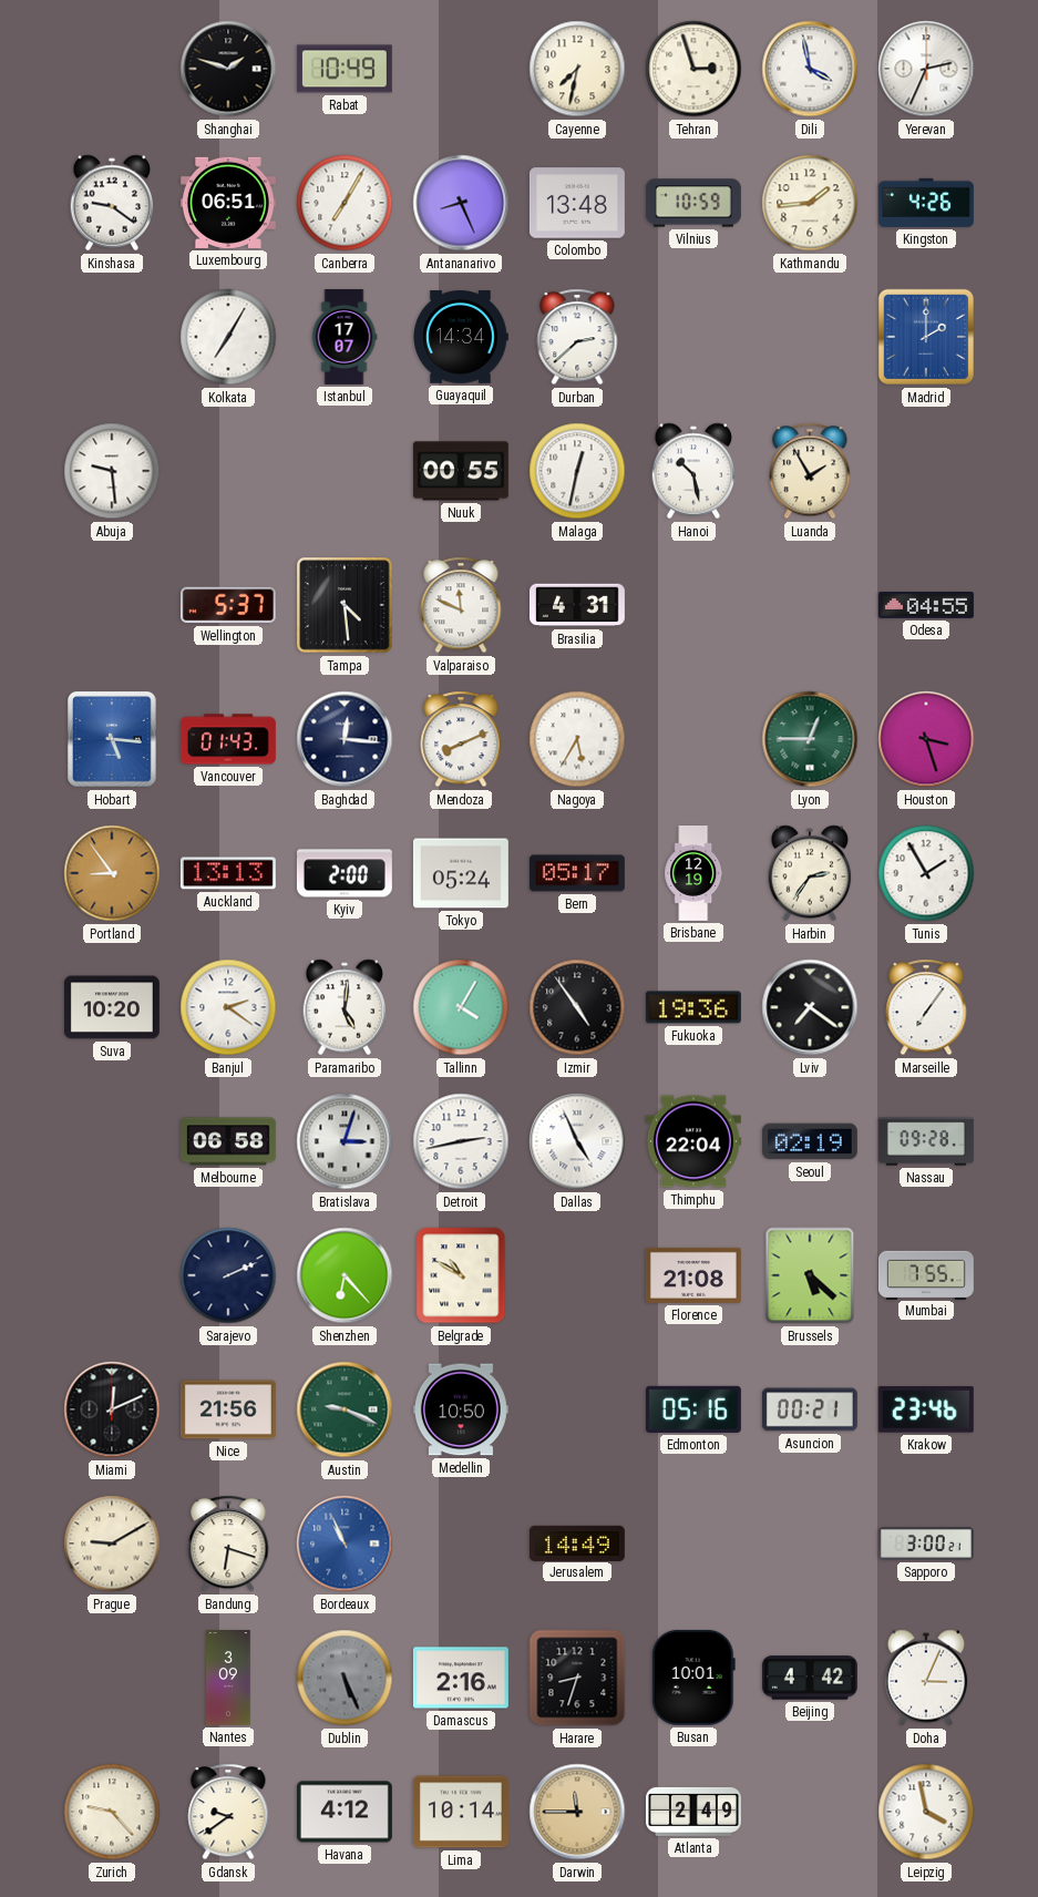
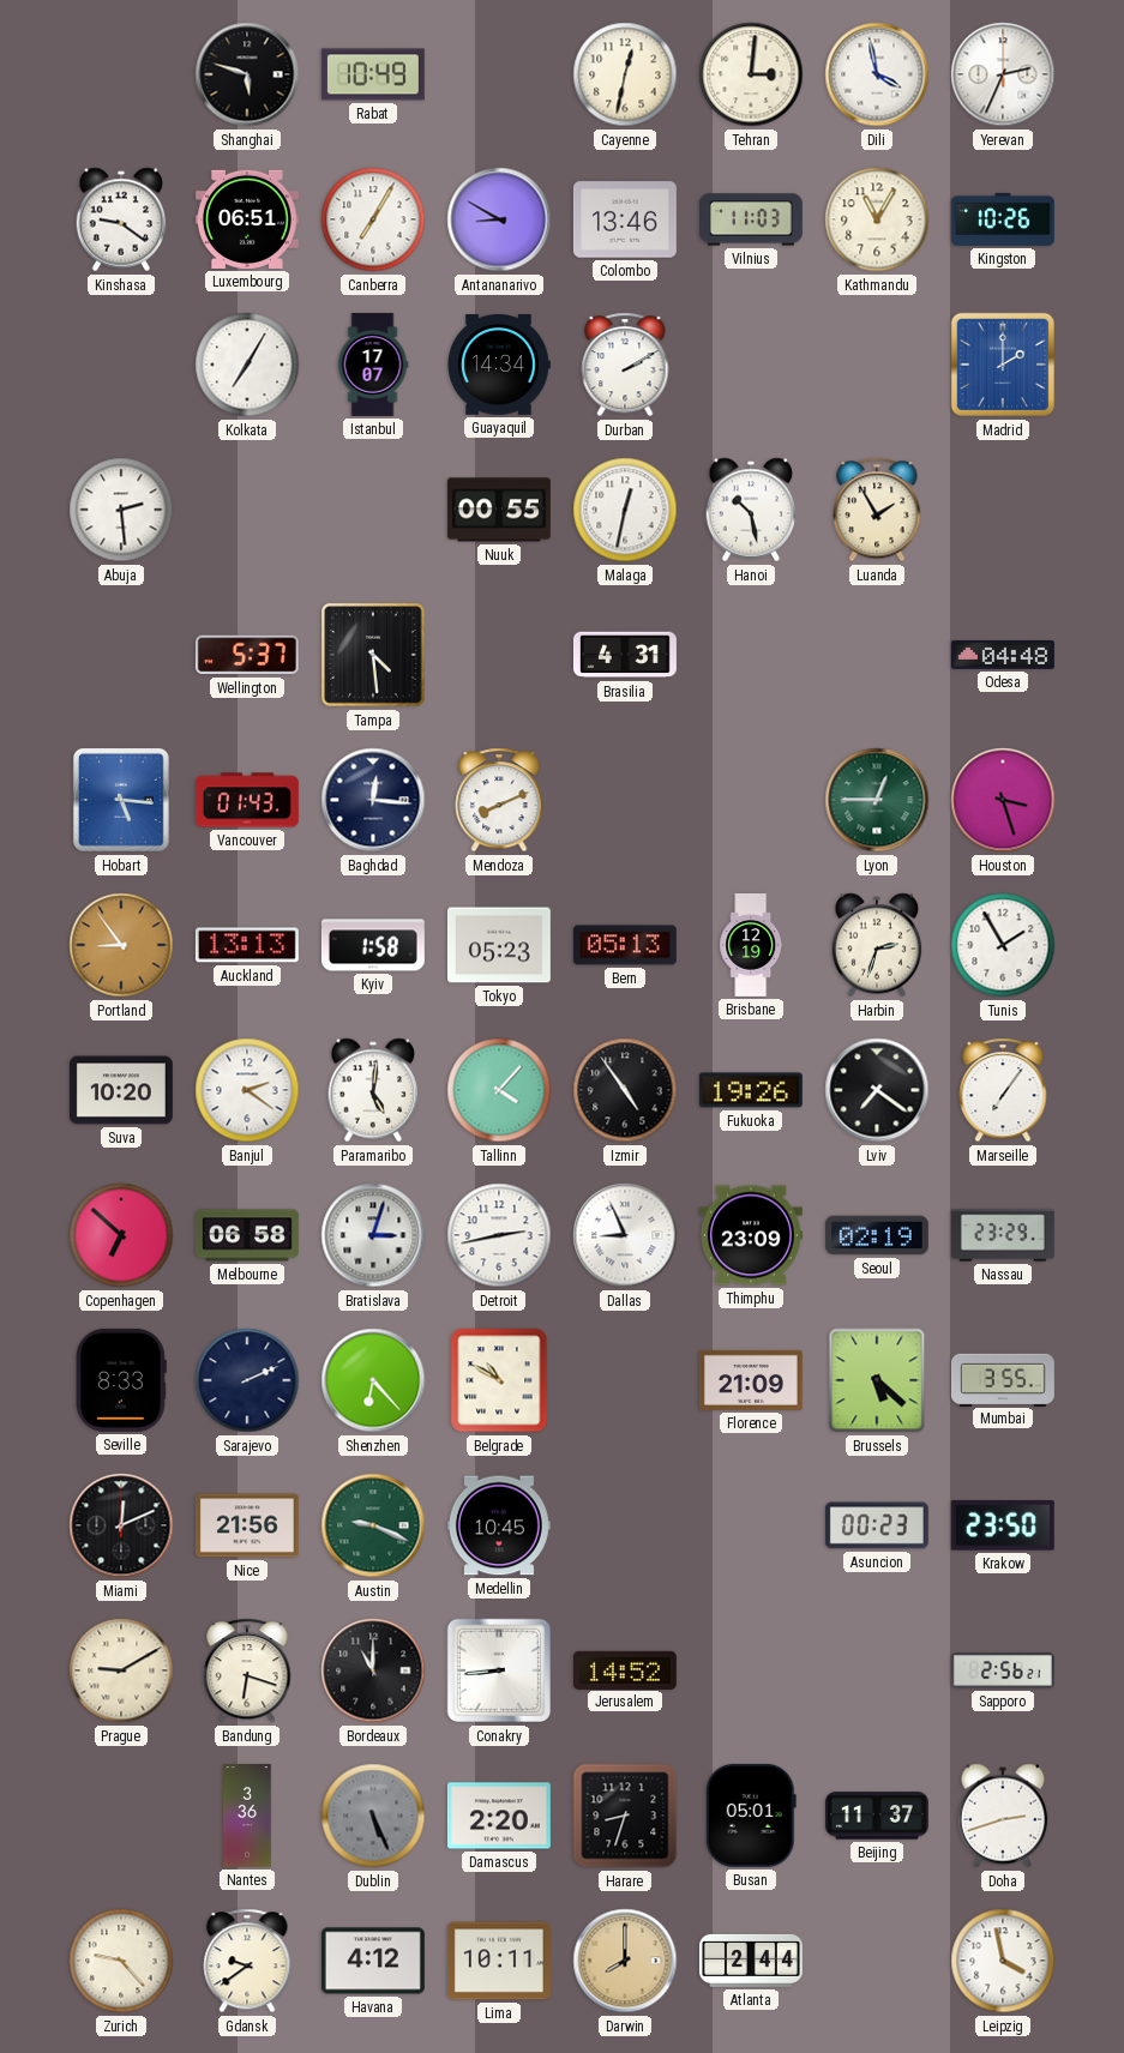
Shanghai: 1:48 -> 5:48
Cayenne: 7:32 -> 12:32
Tehran: 2:57 -> 3:01
Antananarivo: 8:26 -> 8:50
Colombo: 13:48 -> 13:46
Vilnius: 10:59 -> 11:03
Kathmandu: 1:44 -> 11:05
Kingston: 4:26 -> 10:26
Durban: 2:38 -> 2:10
Abuja: 9:29 -> 2:29
Valparaiso: 11:49 -> none
Odesa: 04:55 -> 04:48
Nagoya: 5:35 -> none
Kyiv: 2:00 -> 1:58
Tokyo: 05:24 -> 05:23
Bern: 05:17 -> 05:13
Harbin: 2:36 -> 2:33
Tallinn: 4:05 -> 4:07
Fukuoka: 19:36 -> 19:26
Copenhagen: none -> 6:52
Dallas: 4:56 -> 8:56
Thimphu: 22:04 -> 23:09
Nassau: 09:28 -> 23:29
Seville: none -> 8:33
Florence: 21:08 -> 21:09
Mumbai: 7:55 -> 3:55
Medellin: 10:50 -> 10:45
Edmonton: 05:16 -> none
Asuncion: 00:21 -> 00:23
Krakow: 23:46 -> 23:50
Bordeaux: 10:56 -> 11:00
Bordeaux dial: blue -> black
Conakry: none -> 8:44
Jerusalem: 14:49 -> 14:52
Sapporo: 3:00 -> 2:56
Nantes: 3:09 -> 3:36
Damascus: 2:16 -> 2:20
Busan: 10:01 -> 05:01
Beijing: 4:42 -> 11:37
Doha: 3:04 -> 2:42
Lima: 10:14 -> 10:11
Darwin: 11:45 -> 8:00
Atlanta: 2:49 -> 2:44
